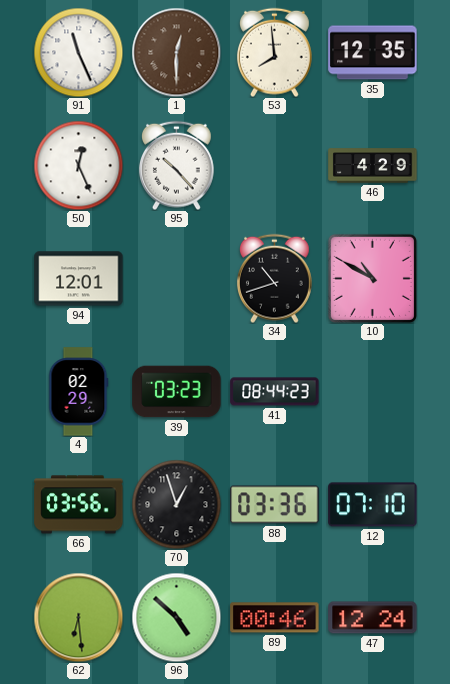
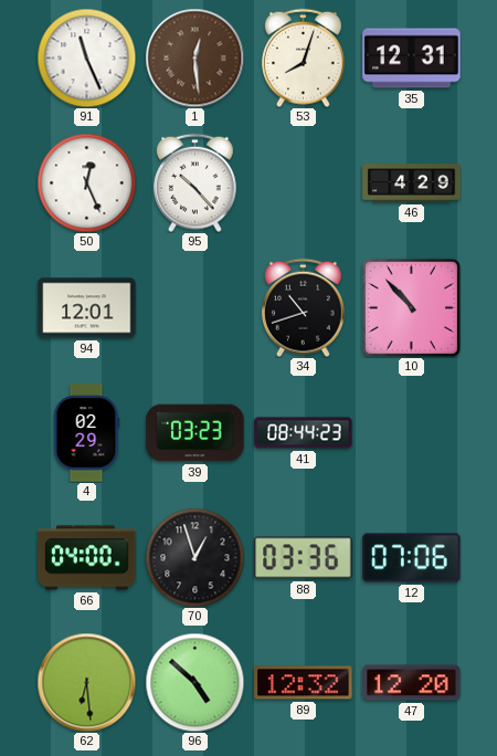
1: 12:30 -> 12:29
53: 7:59 -> 8:03
35: 12:35 -> 12:31
10: 10:50 -> 10:53
66: 03:56 -> 04:00
12: 07:10 -> 07:06
89: 00:46 -> 12:32
47: 12:24 -> 12:20
